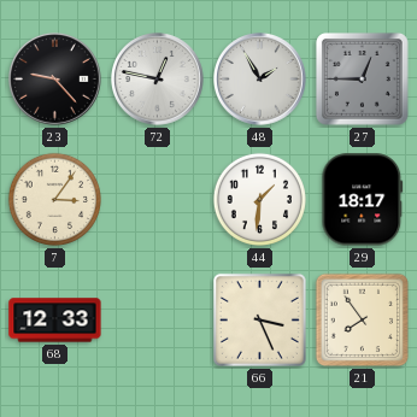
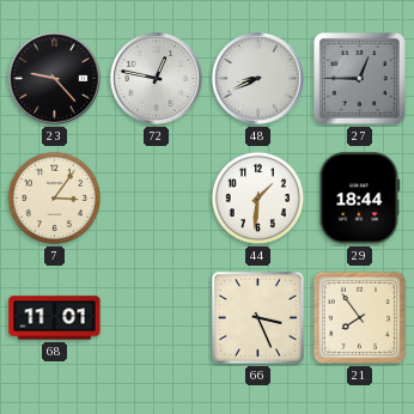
48: 1:55 -> 8:41
29: 18:17 -> 18:44
68: 12:33 -> 11:01
